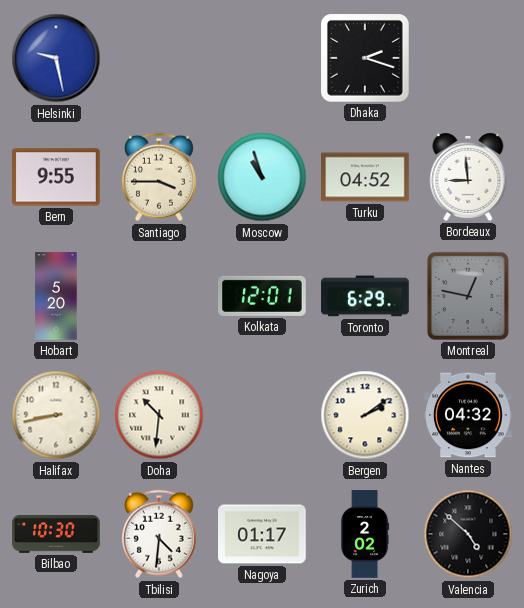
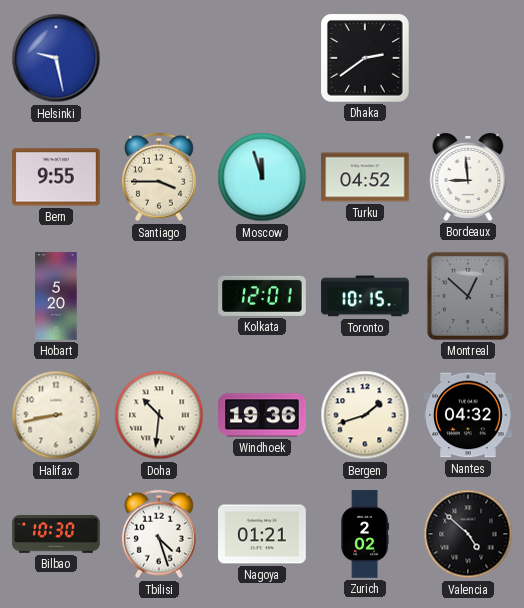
Dhaka: 2:18 -> 2:39
Moscow: 10:57 -> 11:57
Toronto: 6:29 -> 10:15
Montreal: 12:47 -> 12:52
Windhoek: none -> 19:36
Bergen: 2:09 -> 1:42
Tbilisi: 4:31 -> 4:27
Nagoya: 01:17 -> 01:21
